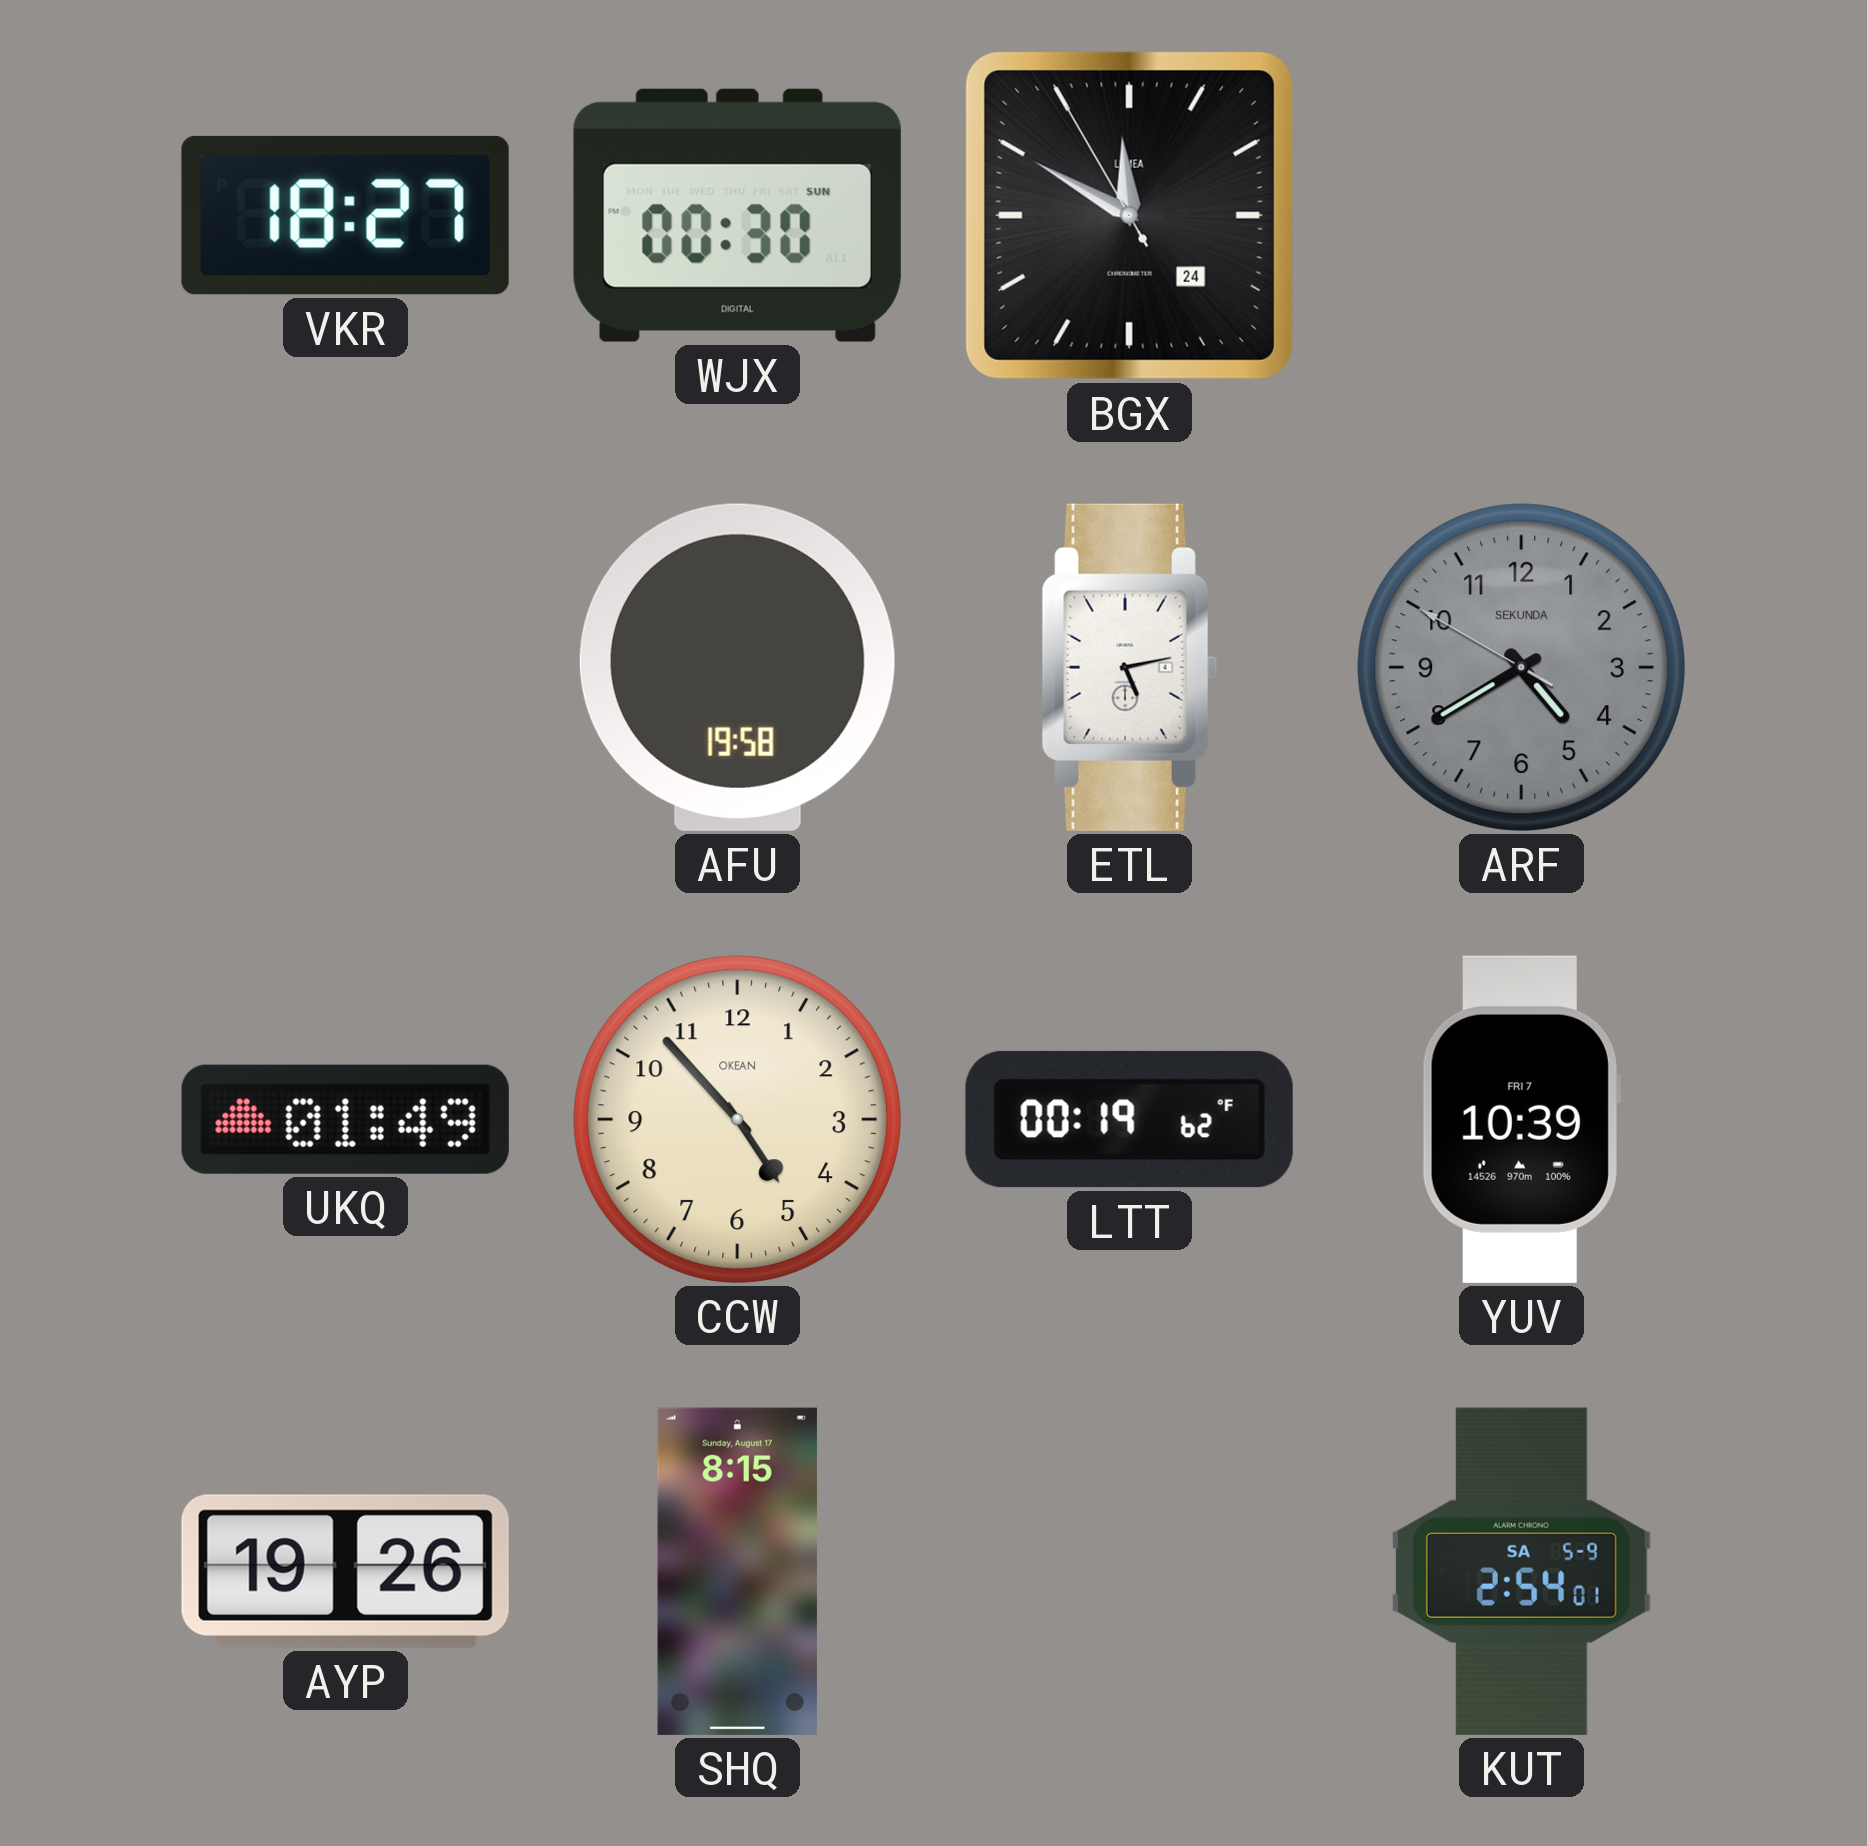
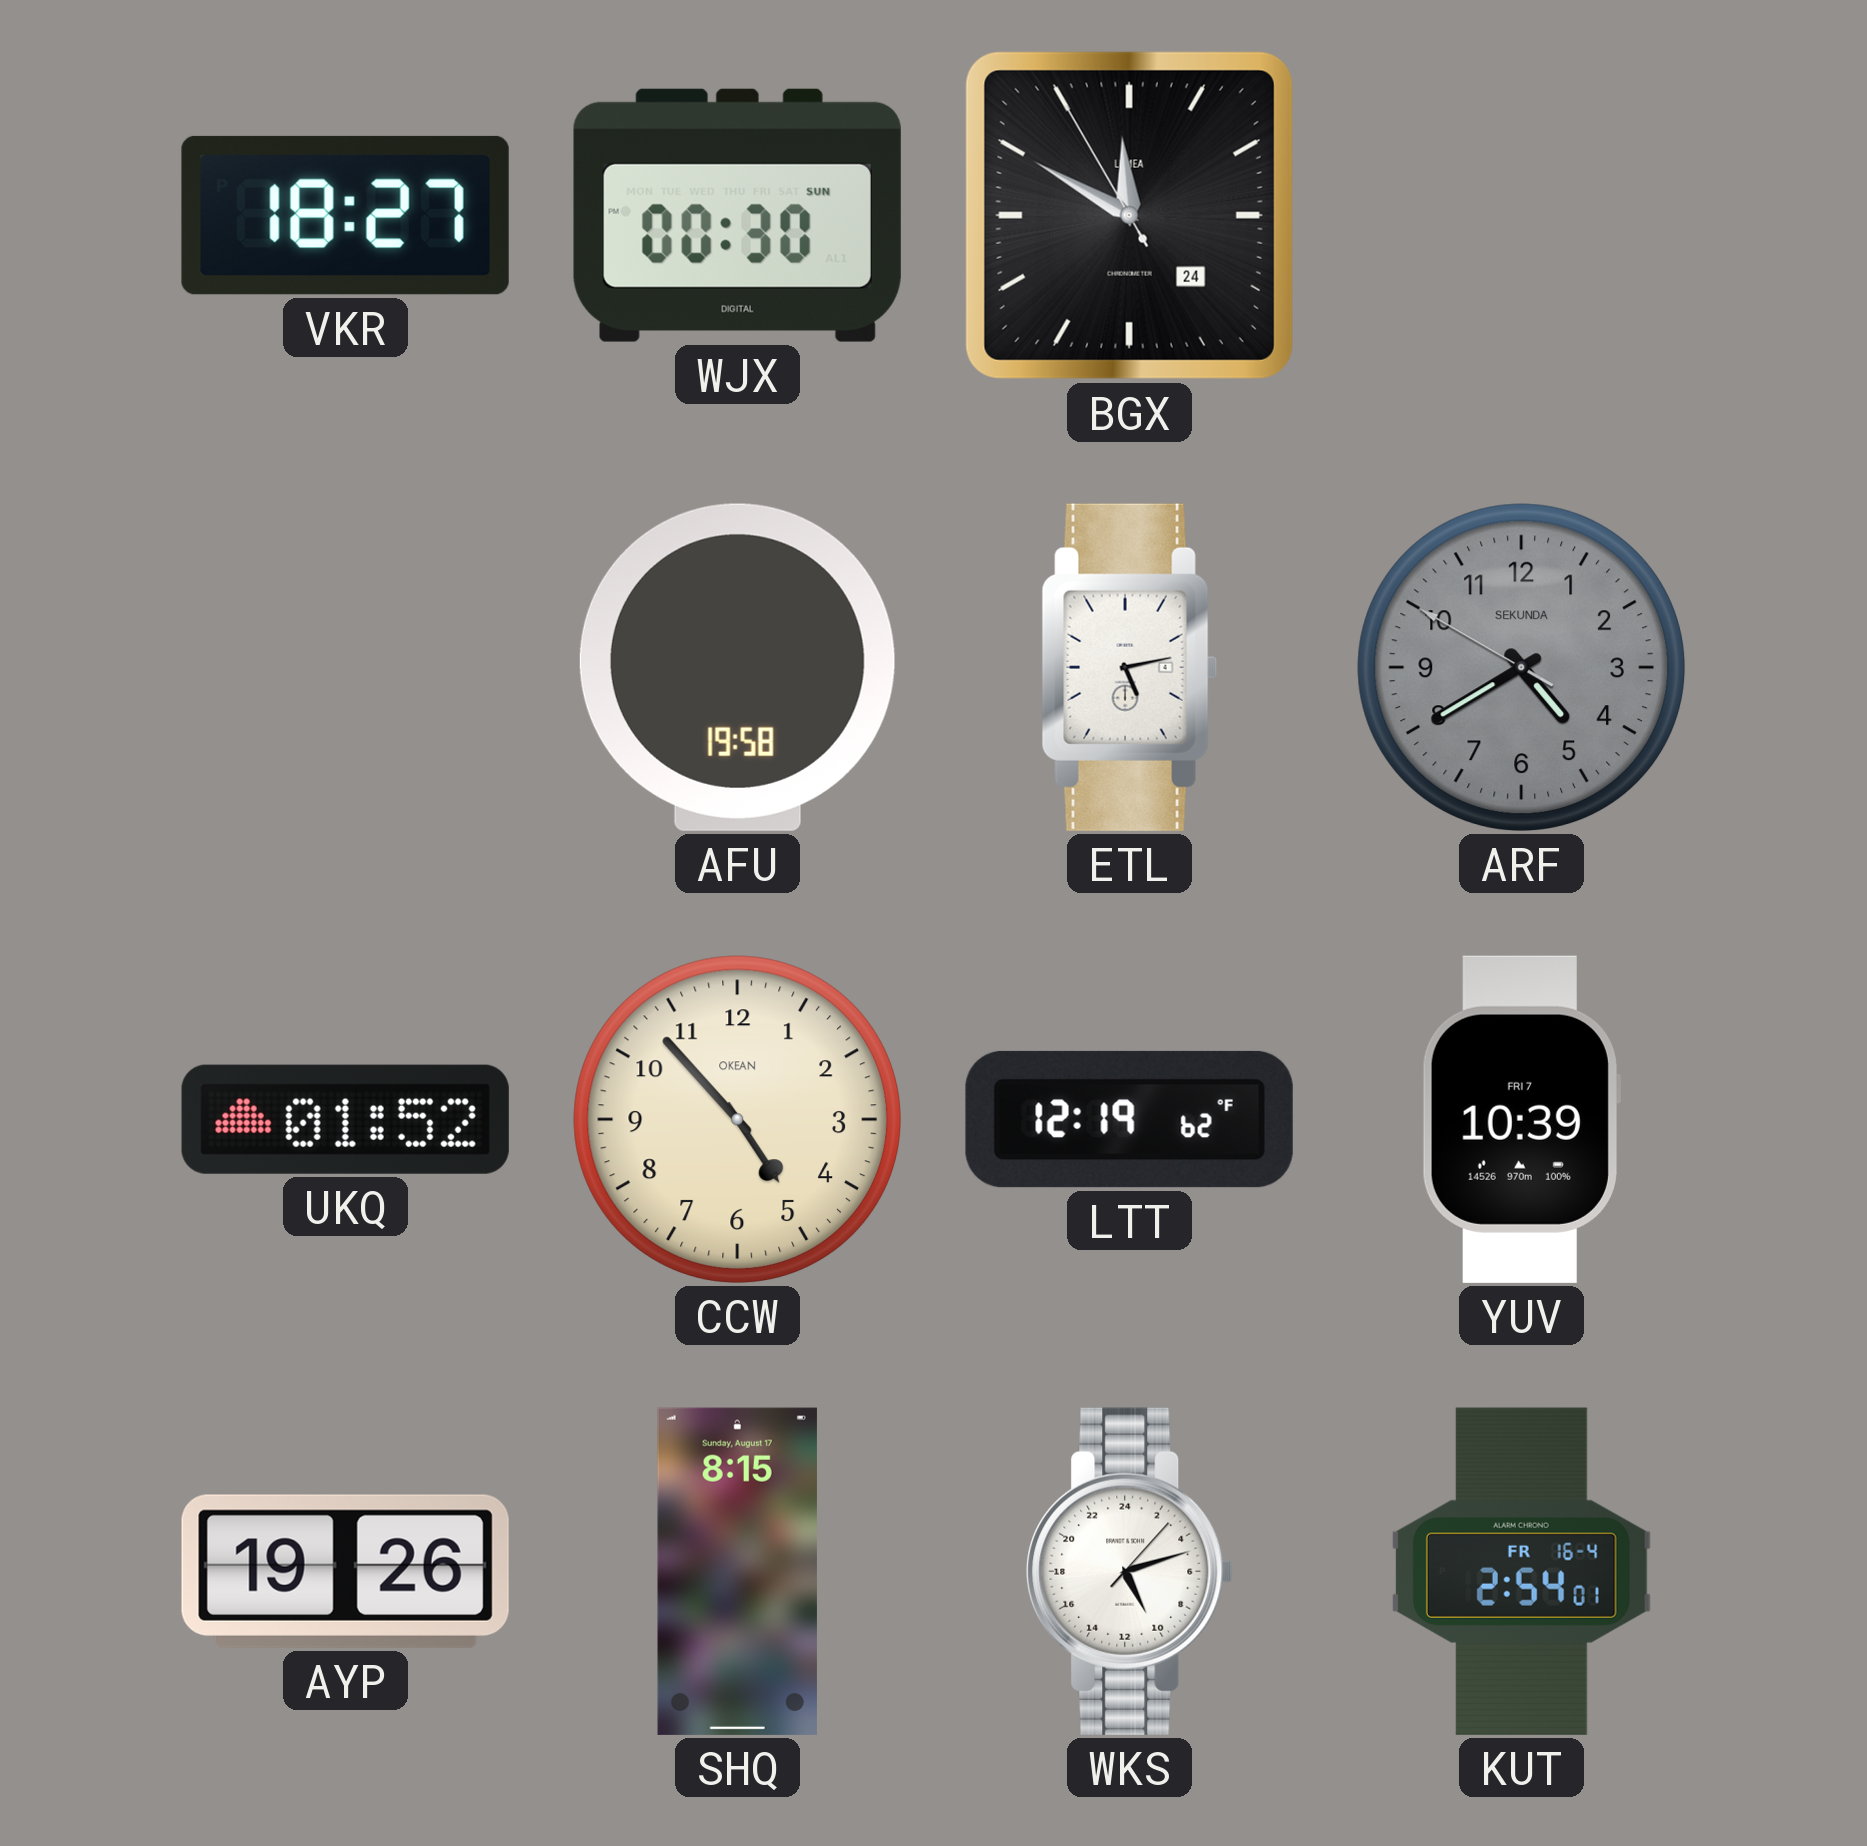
UKQ: 01:49 -> 01:52
LTT: 00:19 -> 12:19
WKS: none -> 10:12
KUT date: SA 5-9 -> FR 16-4
